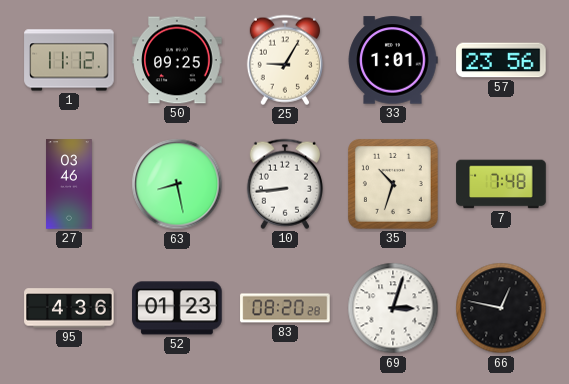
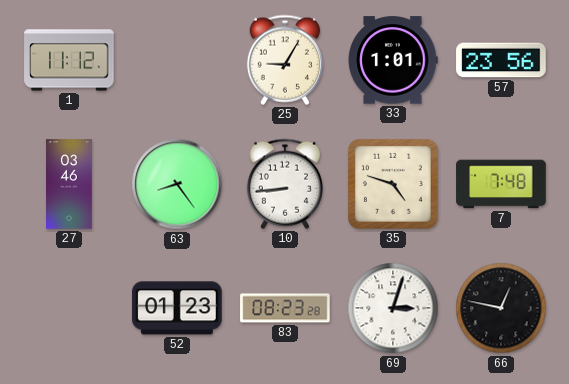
50: 09:25 -> none
63: 8:28 -> 8:24
35: 10:33 -> 4:48
95: 4:36 -> none
83: 08:20 -> 08:23
